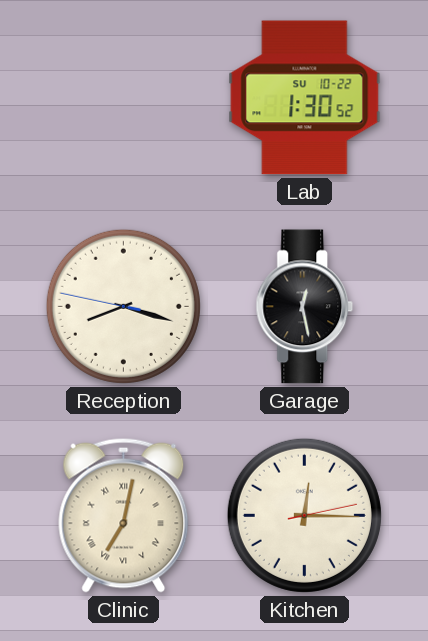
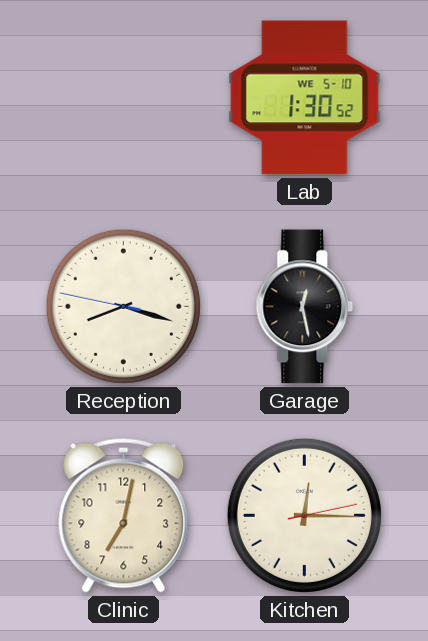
Lab date: SU 10-22 -> WE 5-10
Clinic numerals: Roman -> Arabic
